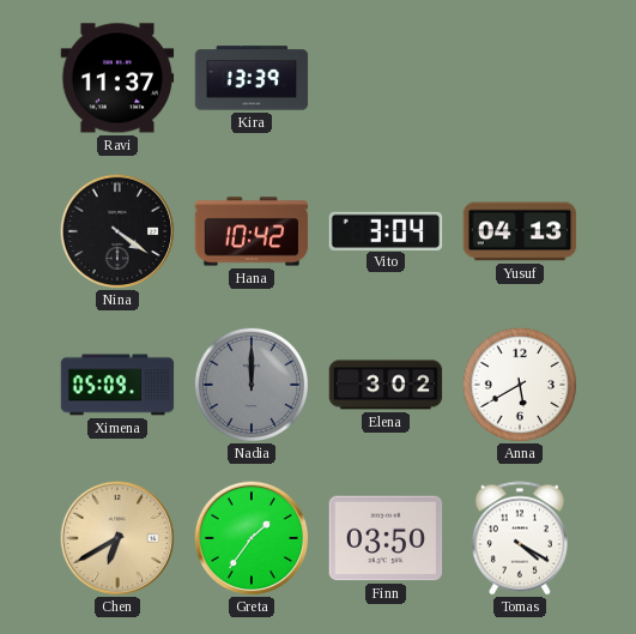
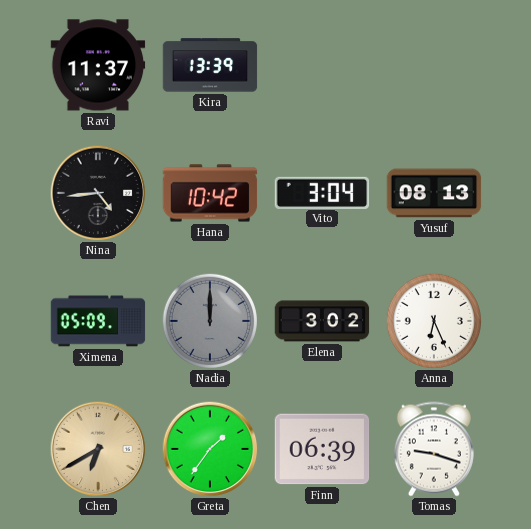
Nina: 4:21 -> 4:44
Yusuf: 04:13 -> 08:13
Anna: 5:40 -> 6:26
Finn: 03:50 -> 06:39
Tomas: 4:20 -> 9:18
